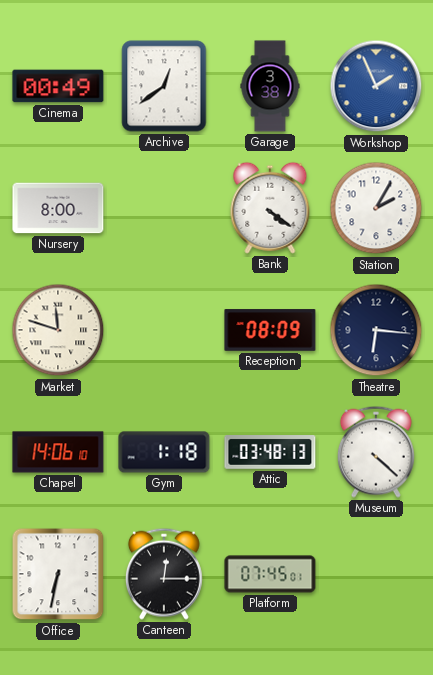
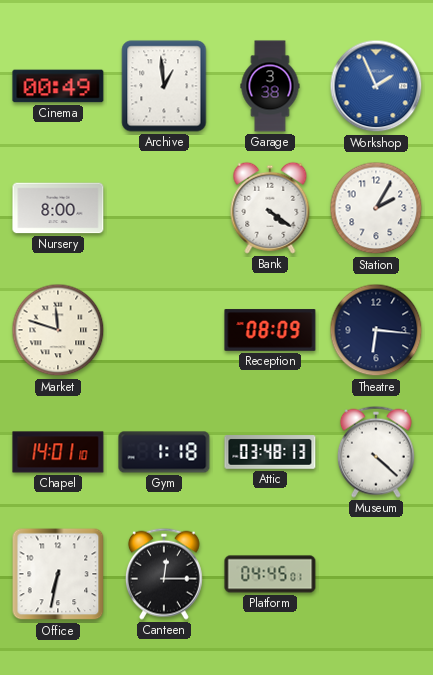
Archive: 12:39 -> 12:59
Chapel: 14:06 -> 14:01
Platform: 07:45 -> 04:45
